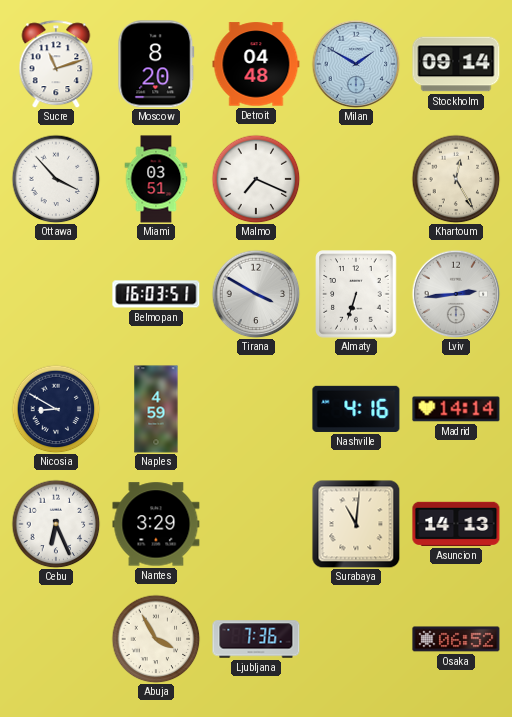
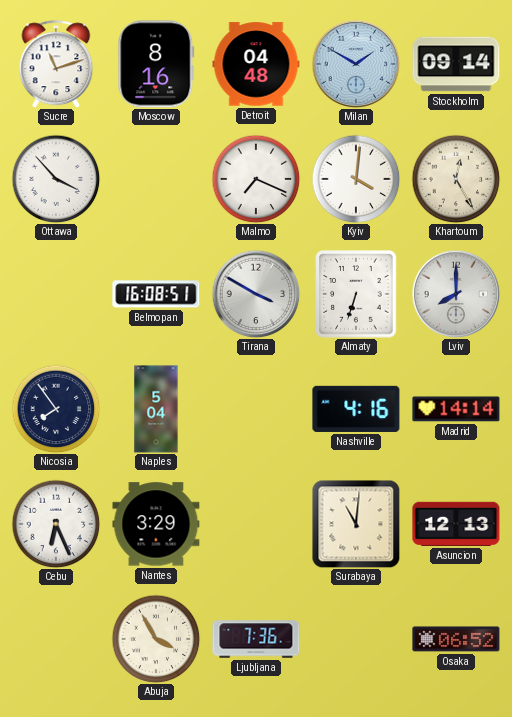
Moscow: 8:20 -> 8:16
Miami: 03:51 -> none
Kyiv: none -> 4:01
Belmopan: 16:03 -> 16:08
Lviv: 2:44 -> 8:00
Nicosia: 8:50 -> 7:54
Naples: 4:59 -> 5:04
Asuncion: 14:13 -> 12:13
